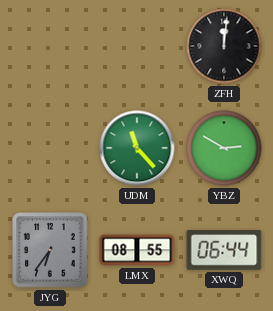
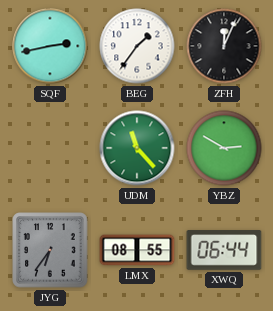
SQF: none -> 2:43
BEG: none -> 1:36
ZFH: 12:01 -> 12:04
